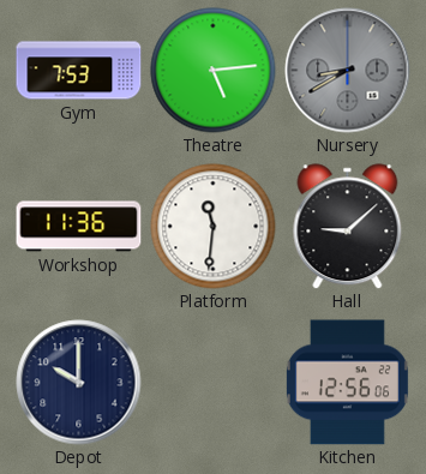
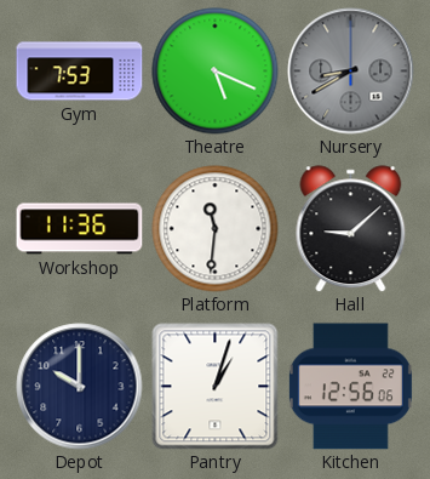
Theatre: 5:14 -> 5:19
Pantry: none -> 1:03
